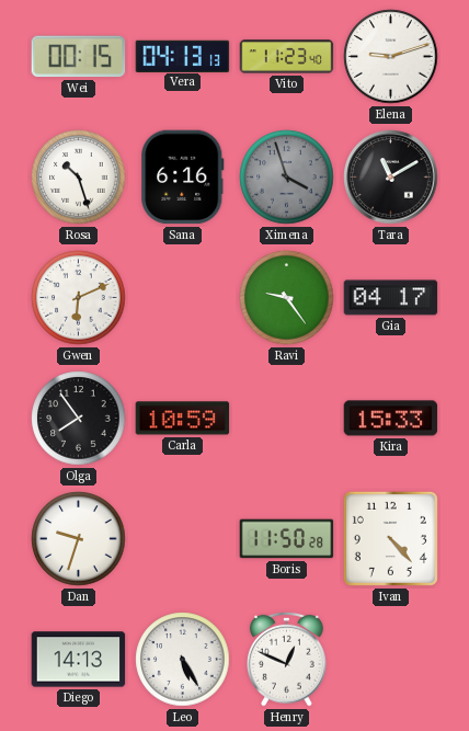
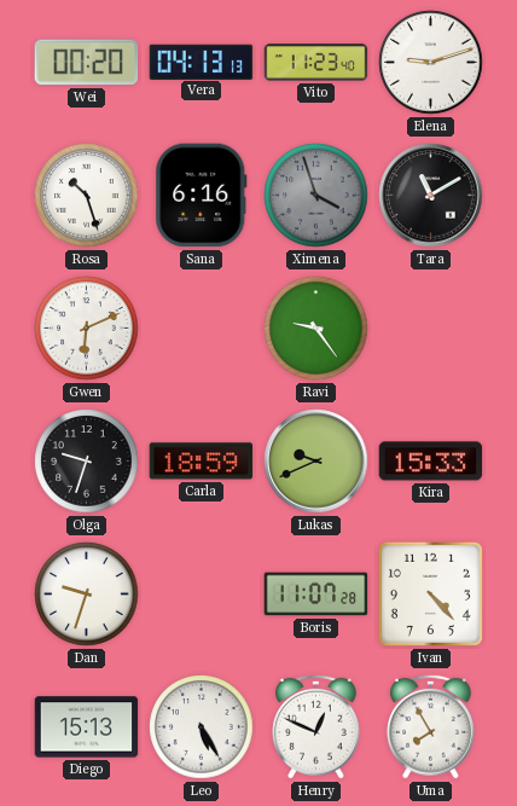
Wei: 00:15 -> 00:20
Gia: 04:17 -> none
Olga: 7:54 -> 9:33
Carla: 10:59 -> 18:59
Lukas: none -> 9:41
Boris: 11:50 -> 11:07
Diego: 14:13 -> 15:13
Uma: none -> 7:55
